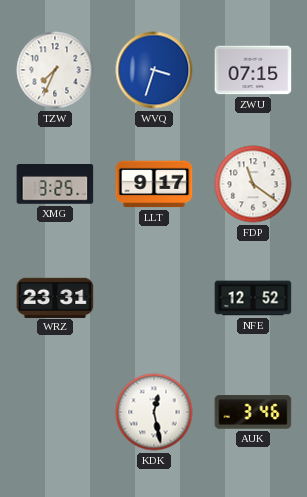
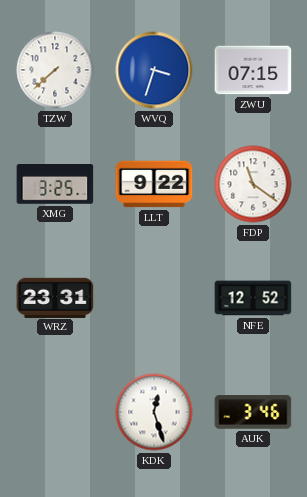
TZW: 7:34 -> 7:38
LLT: 9:17 -> 9:22
KDK: 12:28 -> 12:27
